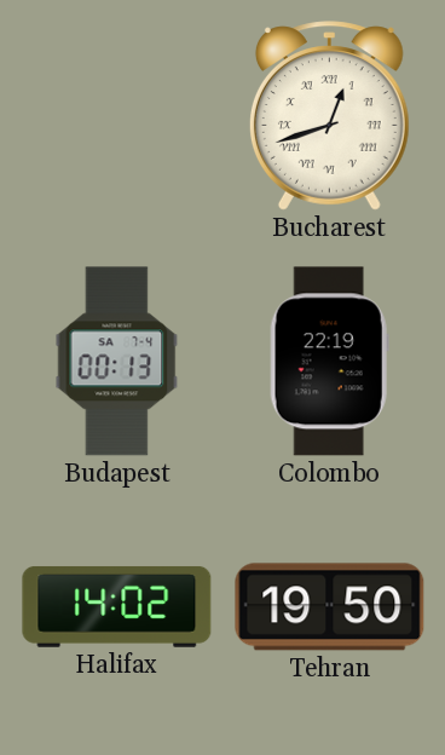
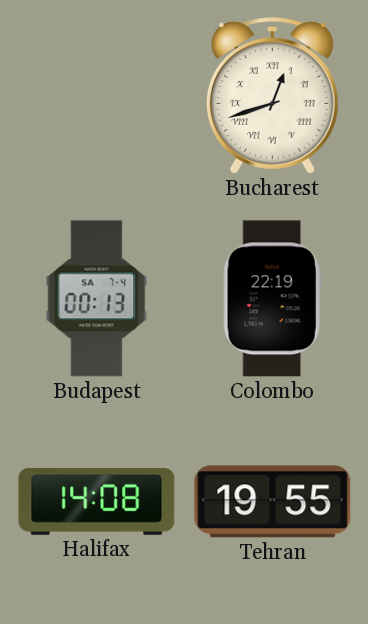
Halifax: 14:02 -> 14:08
Tehran: 19:50 -> 19:55
